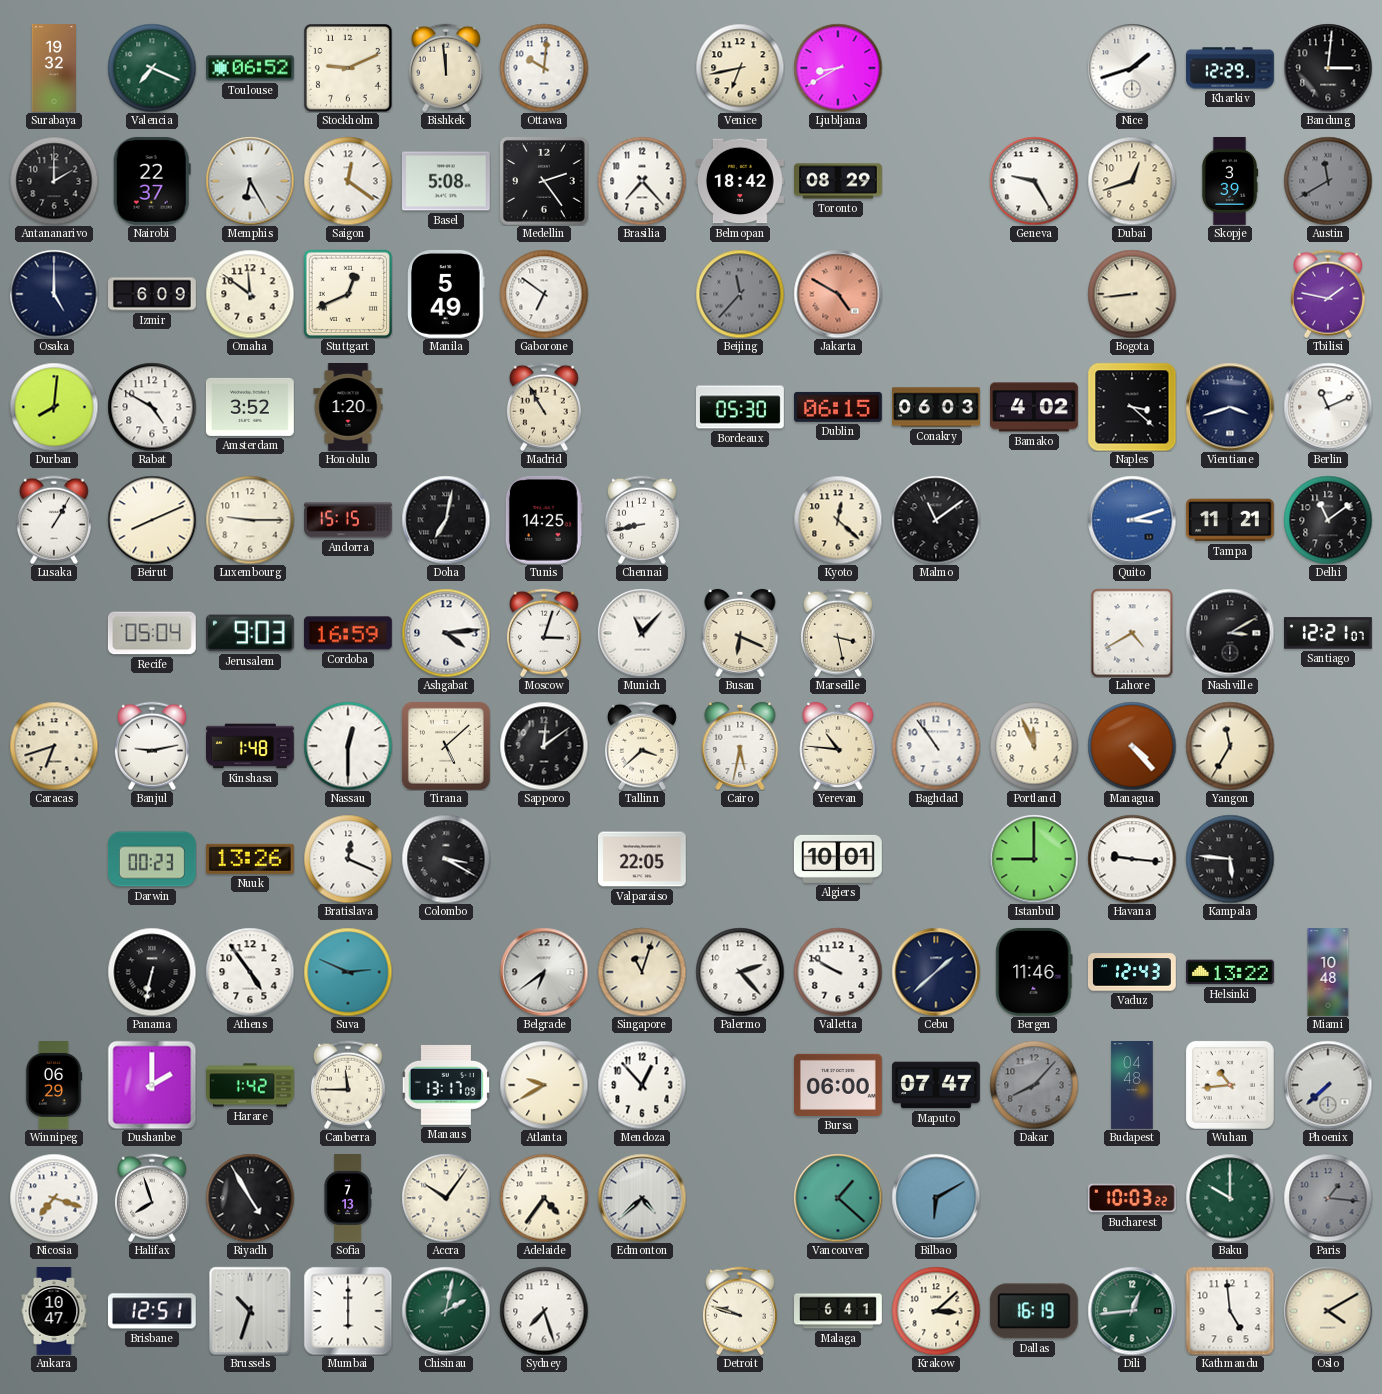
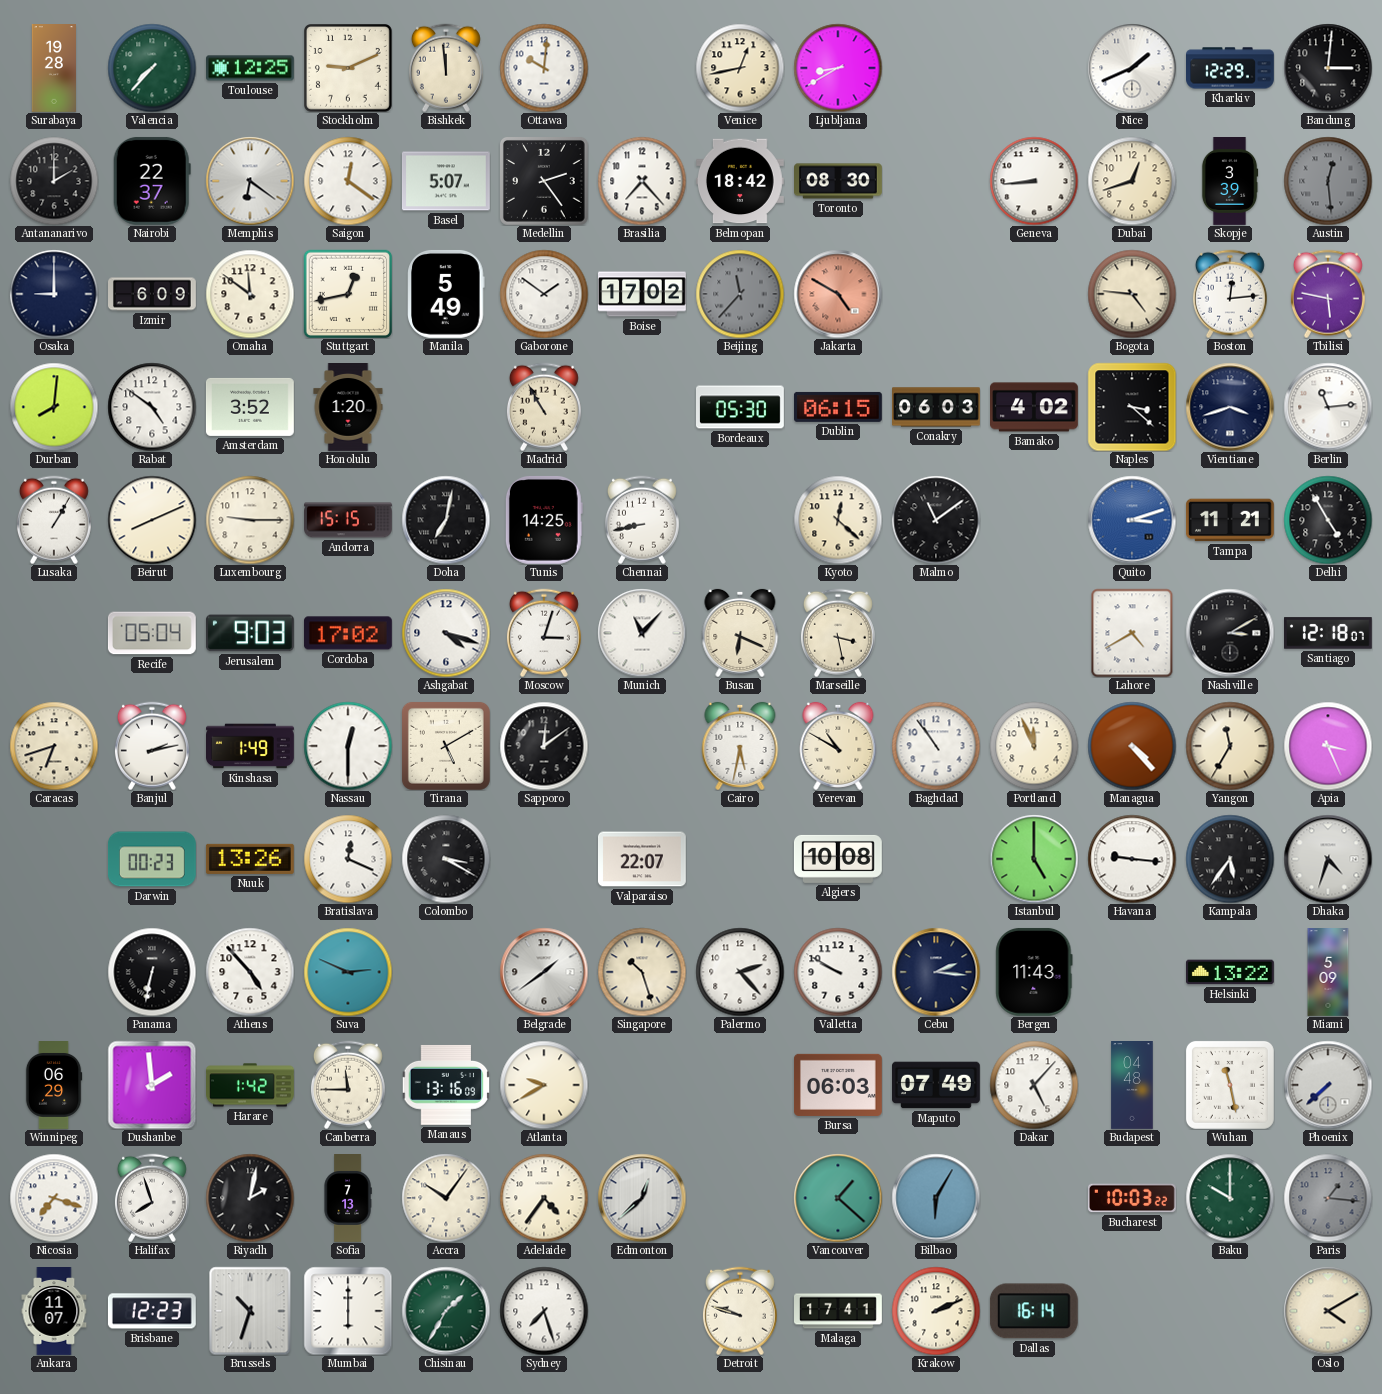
Surabaya: 19:32 -> 19:28
Valencia: 7:19 -> 7:37
Toulouse: 06:52 -> 12:25
Venice: 6:43 -> 12:43
Nice: 1:42 -> 1:41
Memphis: 6:25 -> 6:21
Basel: 5:08 -> 5:07
Toronto: 08:29 -> 08:30
Geneva: 9:25 -> 8:44
Austin: 11:40 -> 12:29
Osaka: 5:00 -> 9:00
Stuttgart: 12:41 -> 12:43
Gaborone: 6:51 -> 1:51
Boise: none -> 17:02
Bogota: 8:44 -> 4:46
Boston: none -> 12:14
Tbilisi: 1:47 -> 5:47
Rabat: 4:50 -> 4:51
Berlin: 11:11 -> 11:14
Delhi: 11:09 -> 4:55
Cordoba: 16:59 -> 17:02
Ashgabat: 4:14 -> 4:18
Santiago: 12:21 -> 12:18
Banjul: 9:13 -> 2:13
Kinshasa: 1:48 -> 1:49
Tirana: 5:08 -> 5:10
Tallinn: 3:38 -> none
Yerevan: 10:46 -> 10:50
Apia: none -> 3:26
Valparaiso: 22:05 -> 22:07
Algiers: 10:01 -> 10:08
Istanbul: 9:00 -> 5:00
Kampala: 5:46 -> 5:36
Dhaka: none -> 4:33
Athens: 4:54 -> 4:53
Belgrade: 6:39 -> 1:39
Singapore: 11:03 -> 10:27
Cebu: 1:38 -> 2:16
Bergen: 11:46 -> 11:43
Vaduz: 12:43 -> none
Miami: 10:48 -> 5:09
Dushanbe: 2:00 -> 1:59
Manaus: 13:17 -> 13:16
Mendoza: 12:53 -> none
Bursa: 06:00 -> 06:03
Maputo: 07:47 -> 07:49
Dakar: 8:07 -> 5:07
Dakar dial: grey -> white
Wuhan: 10:44 -> 11:28
Riyadh: 4:55 -> 2:02
Edmonton: 4:38 -> 12:38
Bilbao: 6:10 -> 6:05
Ankara: 10:47 -> 11:07
Brisbane: 12:51 -> 12:23
Chisinau: 2:02 -> 1:35
Malaga: 6:41 -> 17:41
Krakow: 3:08 -> 2:11
Dallas: 16:19 -> 16:14
Dili: 12:44 -> none
Kathmandu: 4:59 -> none
